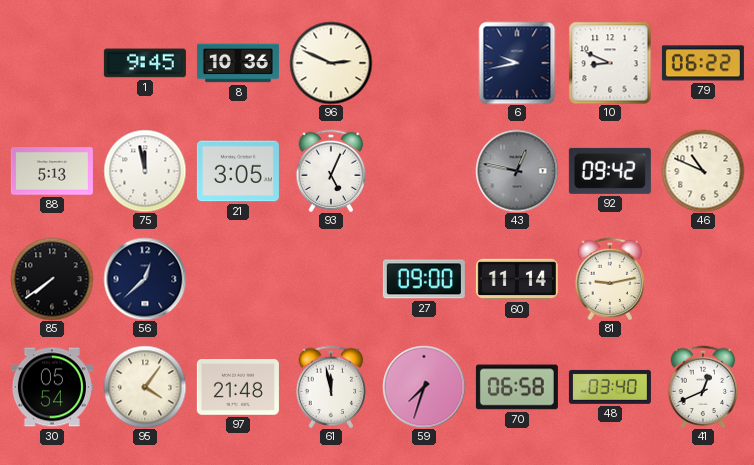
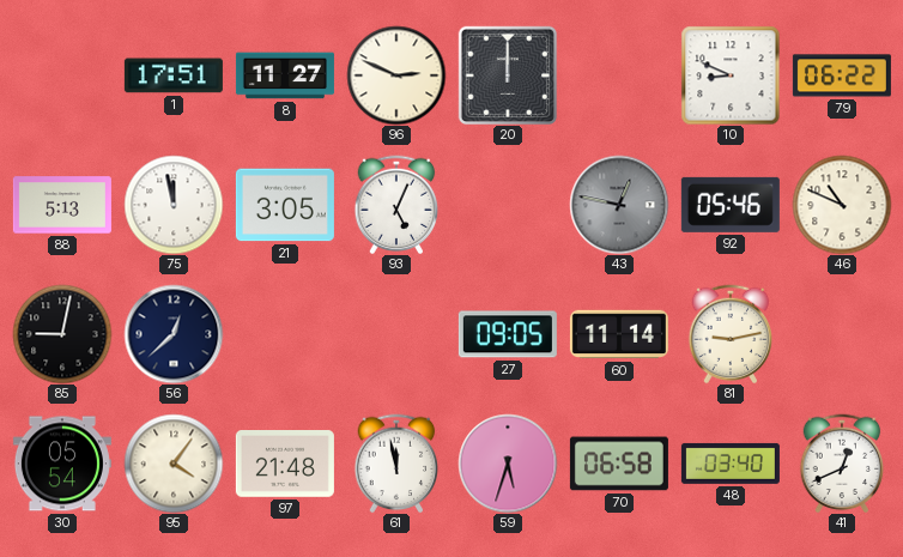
1: 9:45 -> 17:51
8: 10:36 -> 11:27
20: none -> 12:00
6: 9:43 -> none
92: 09:42 -> 05:46
85: 7:39 -> 9:02
27: 09:00 -> 09:05
59: 7:33 -> 5:33
